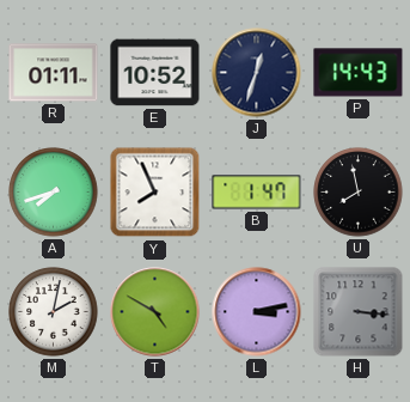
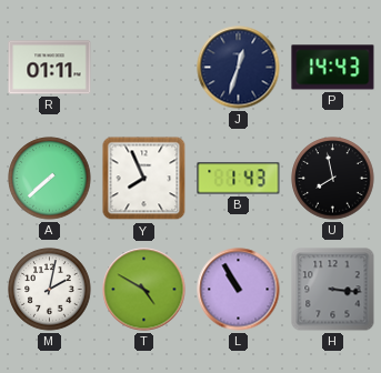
E: 10:52 -> none
A: 7:42 -> 7:38
B: 1:47 -> 1:43
L: 3:13 -> 10:55
